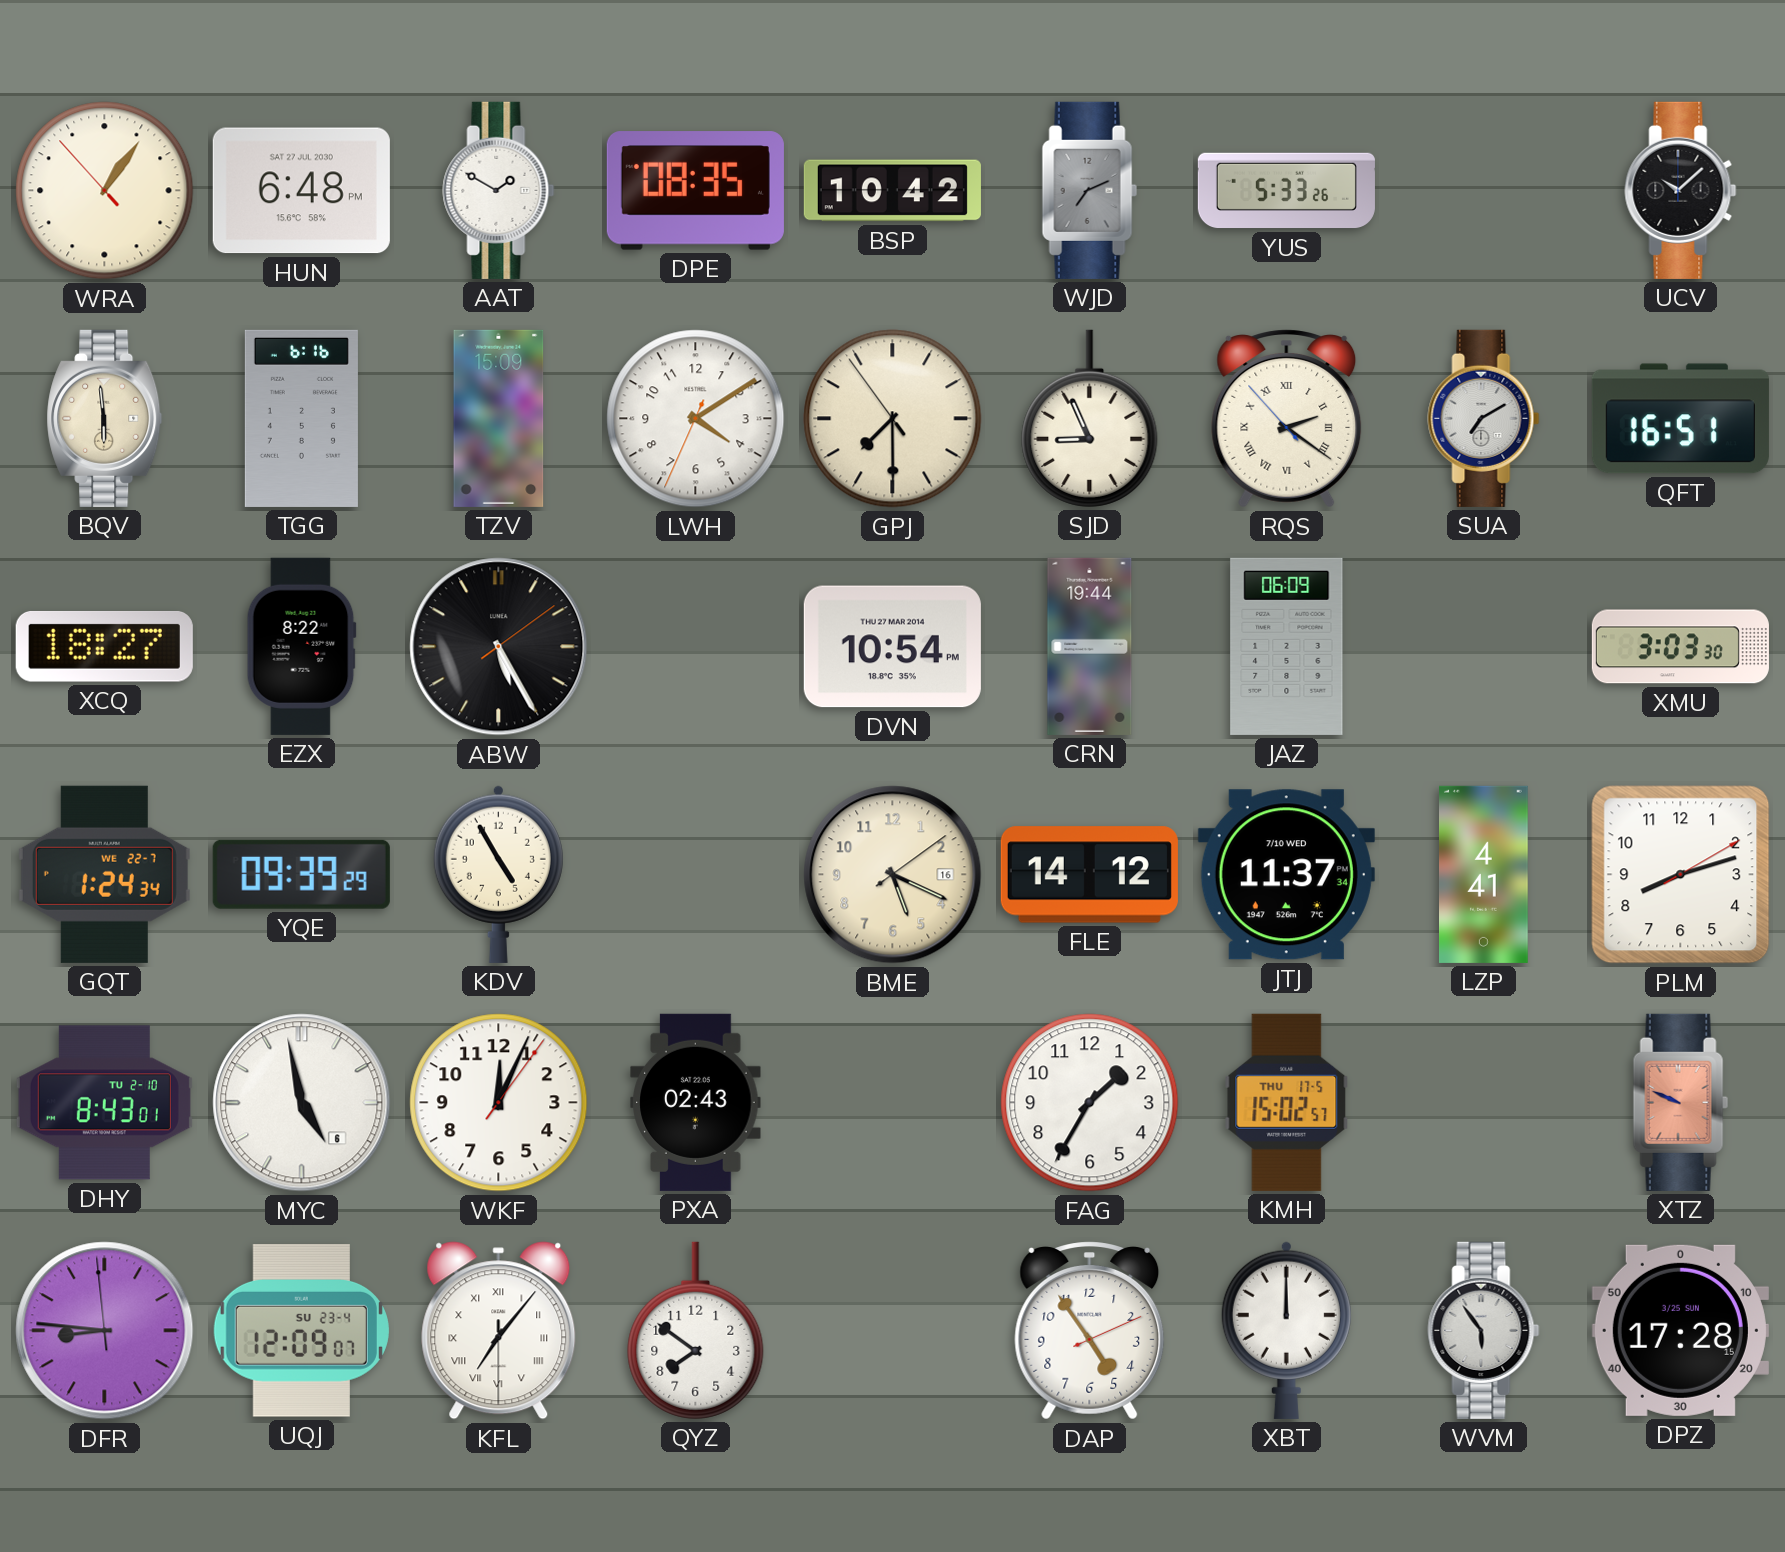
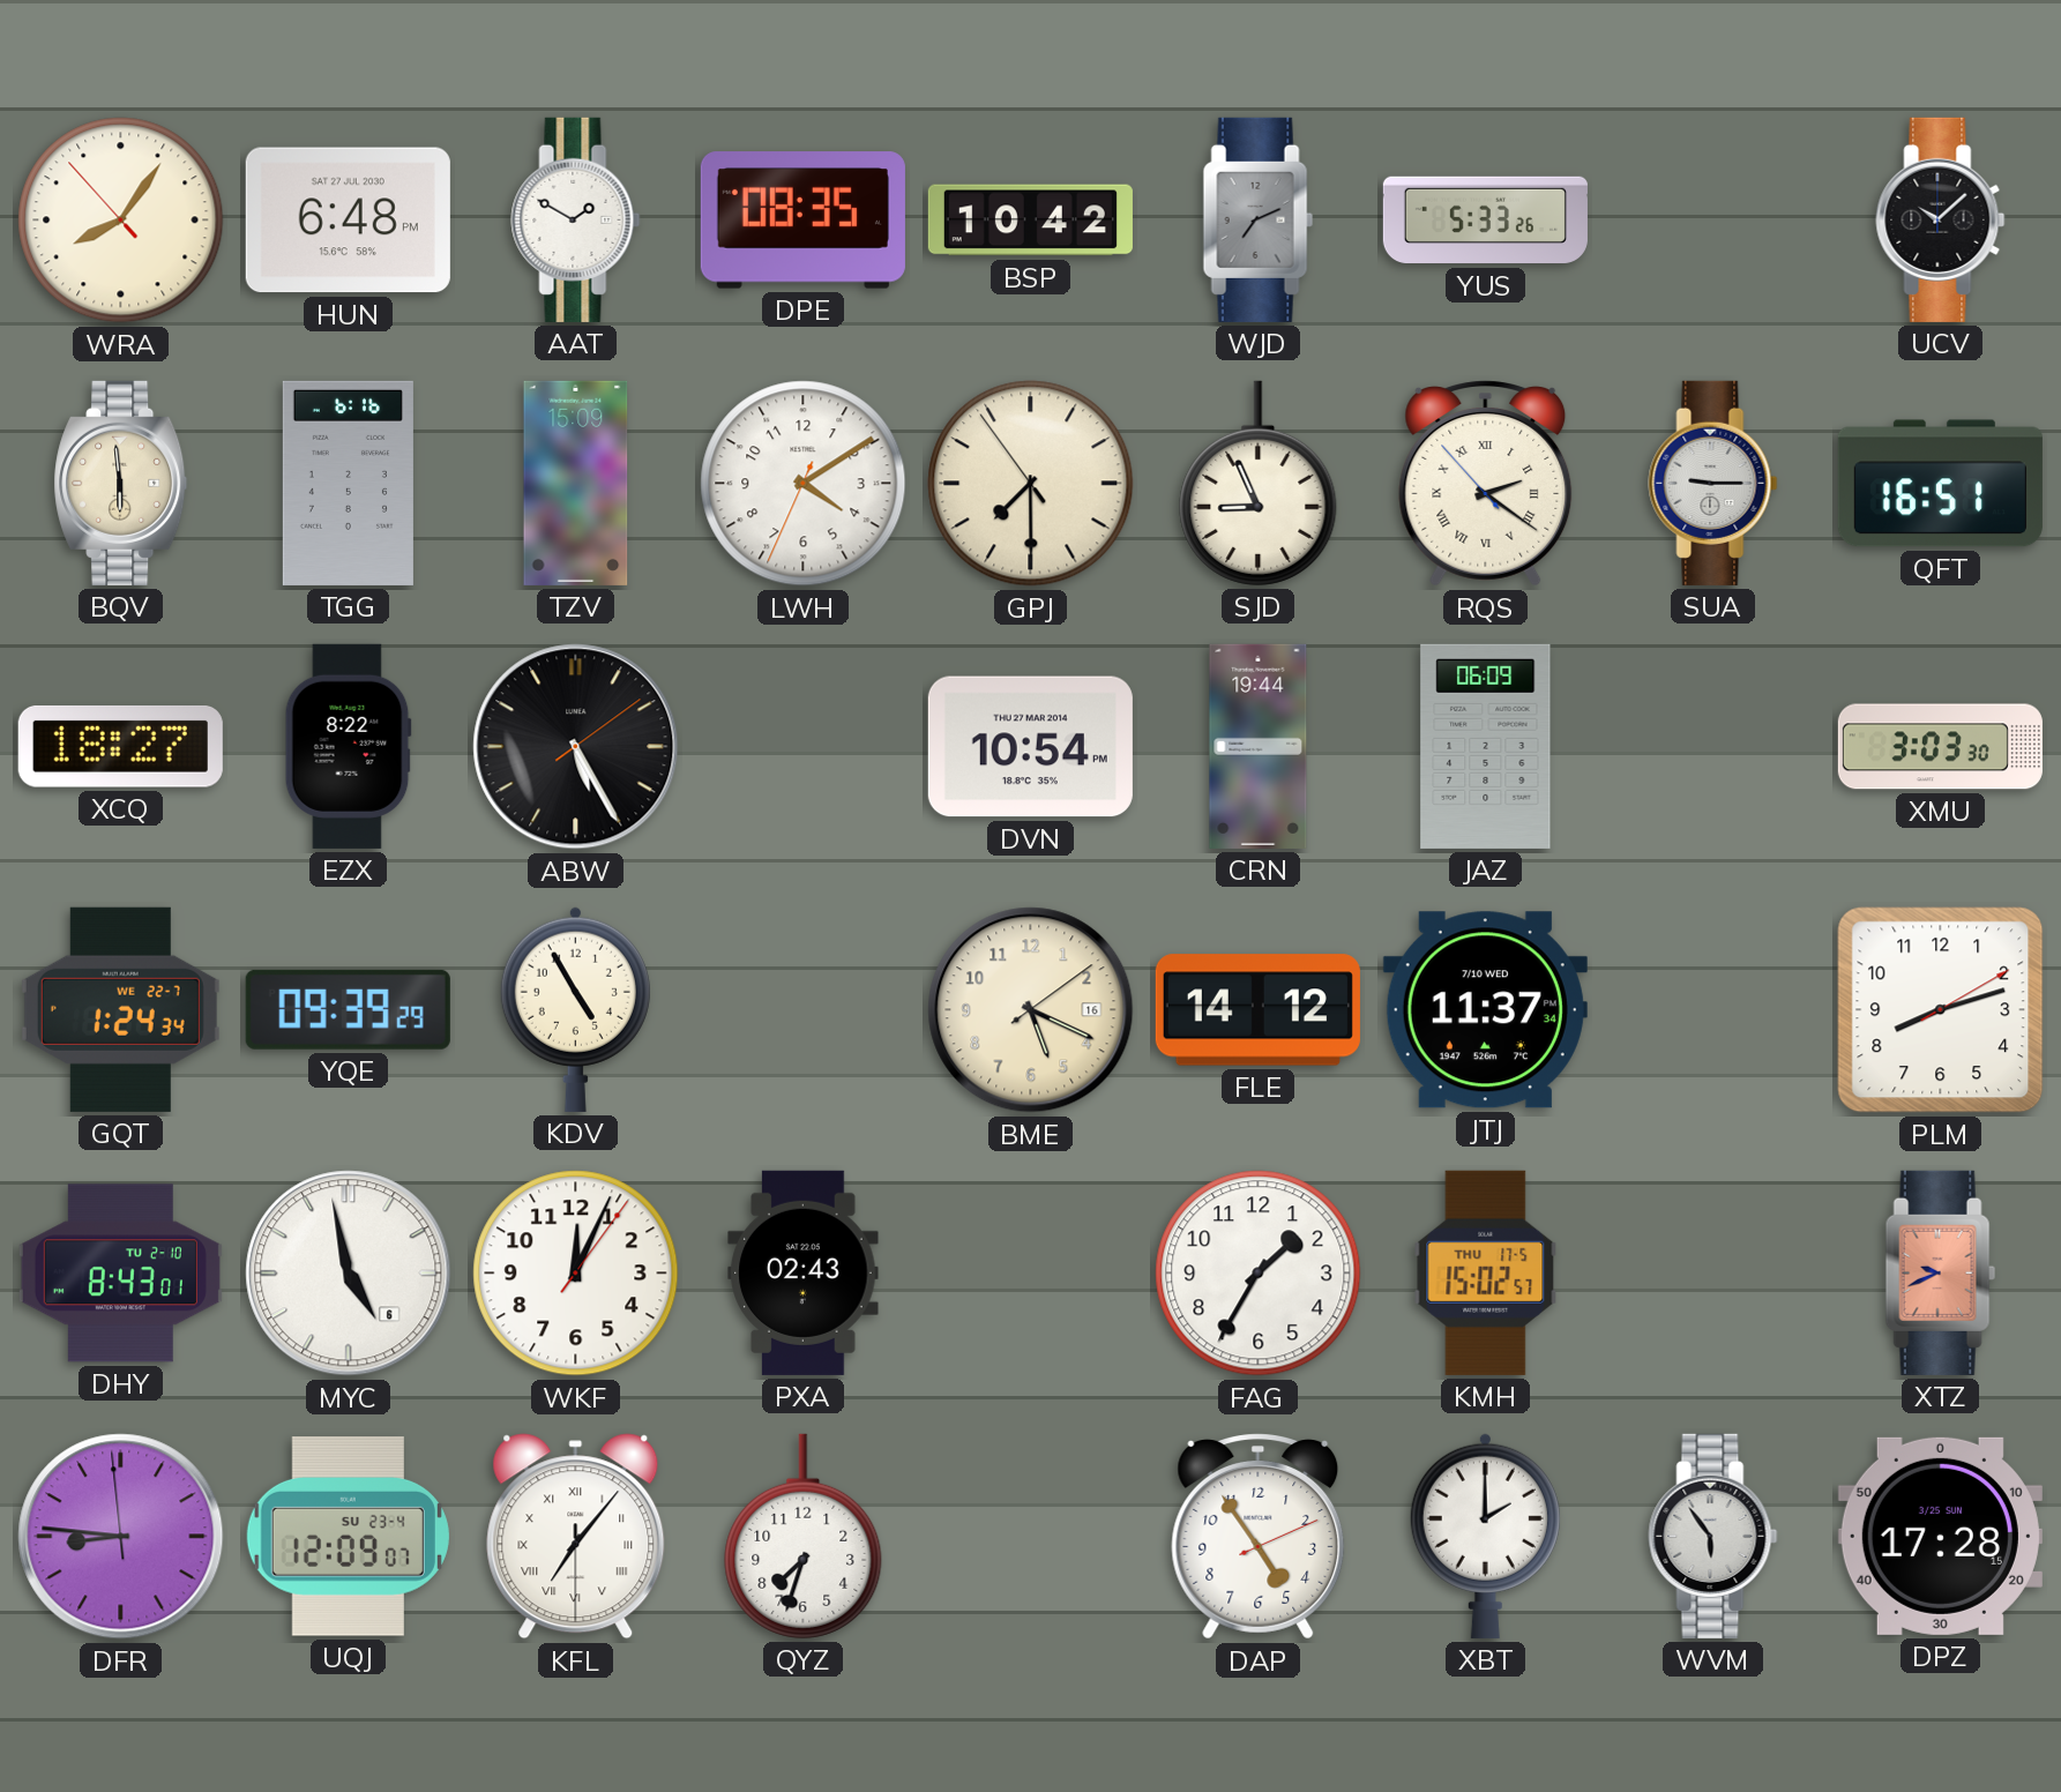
WRA: 1:05 -> 8:05
SUA: 7:10 -> 9:15
LZP: 4:41 -> none
XTZ: 9:49 -> 9:41
QYZ: 7:51 -> 7:33
XBT: 12:00 -> 2:00
